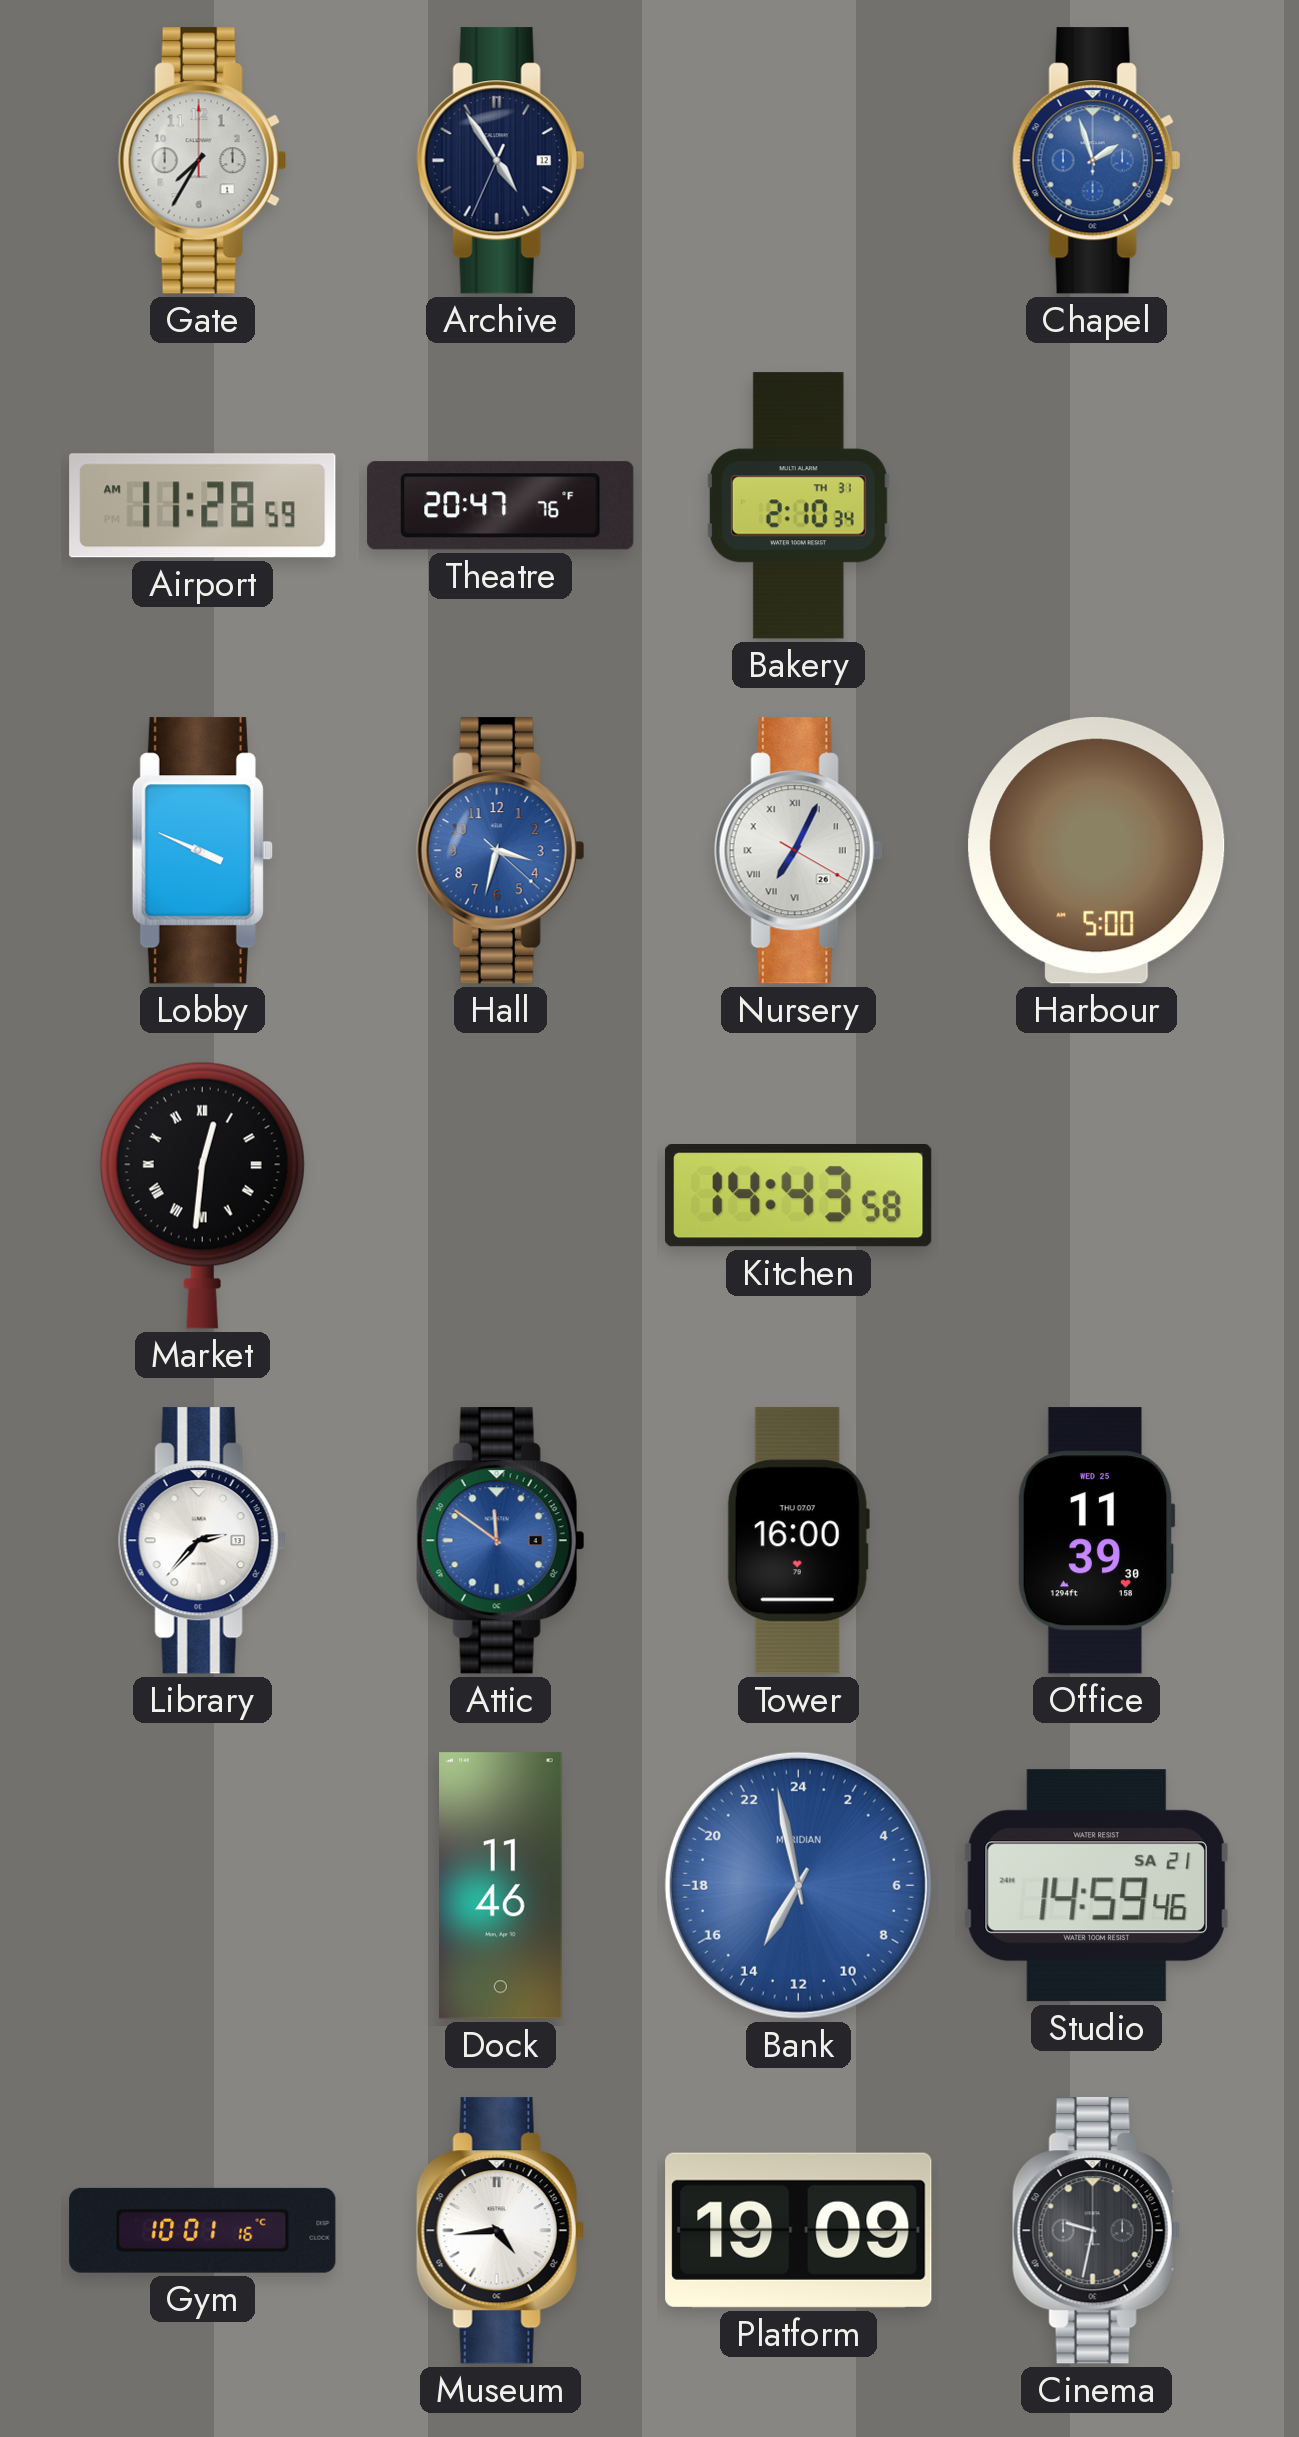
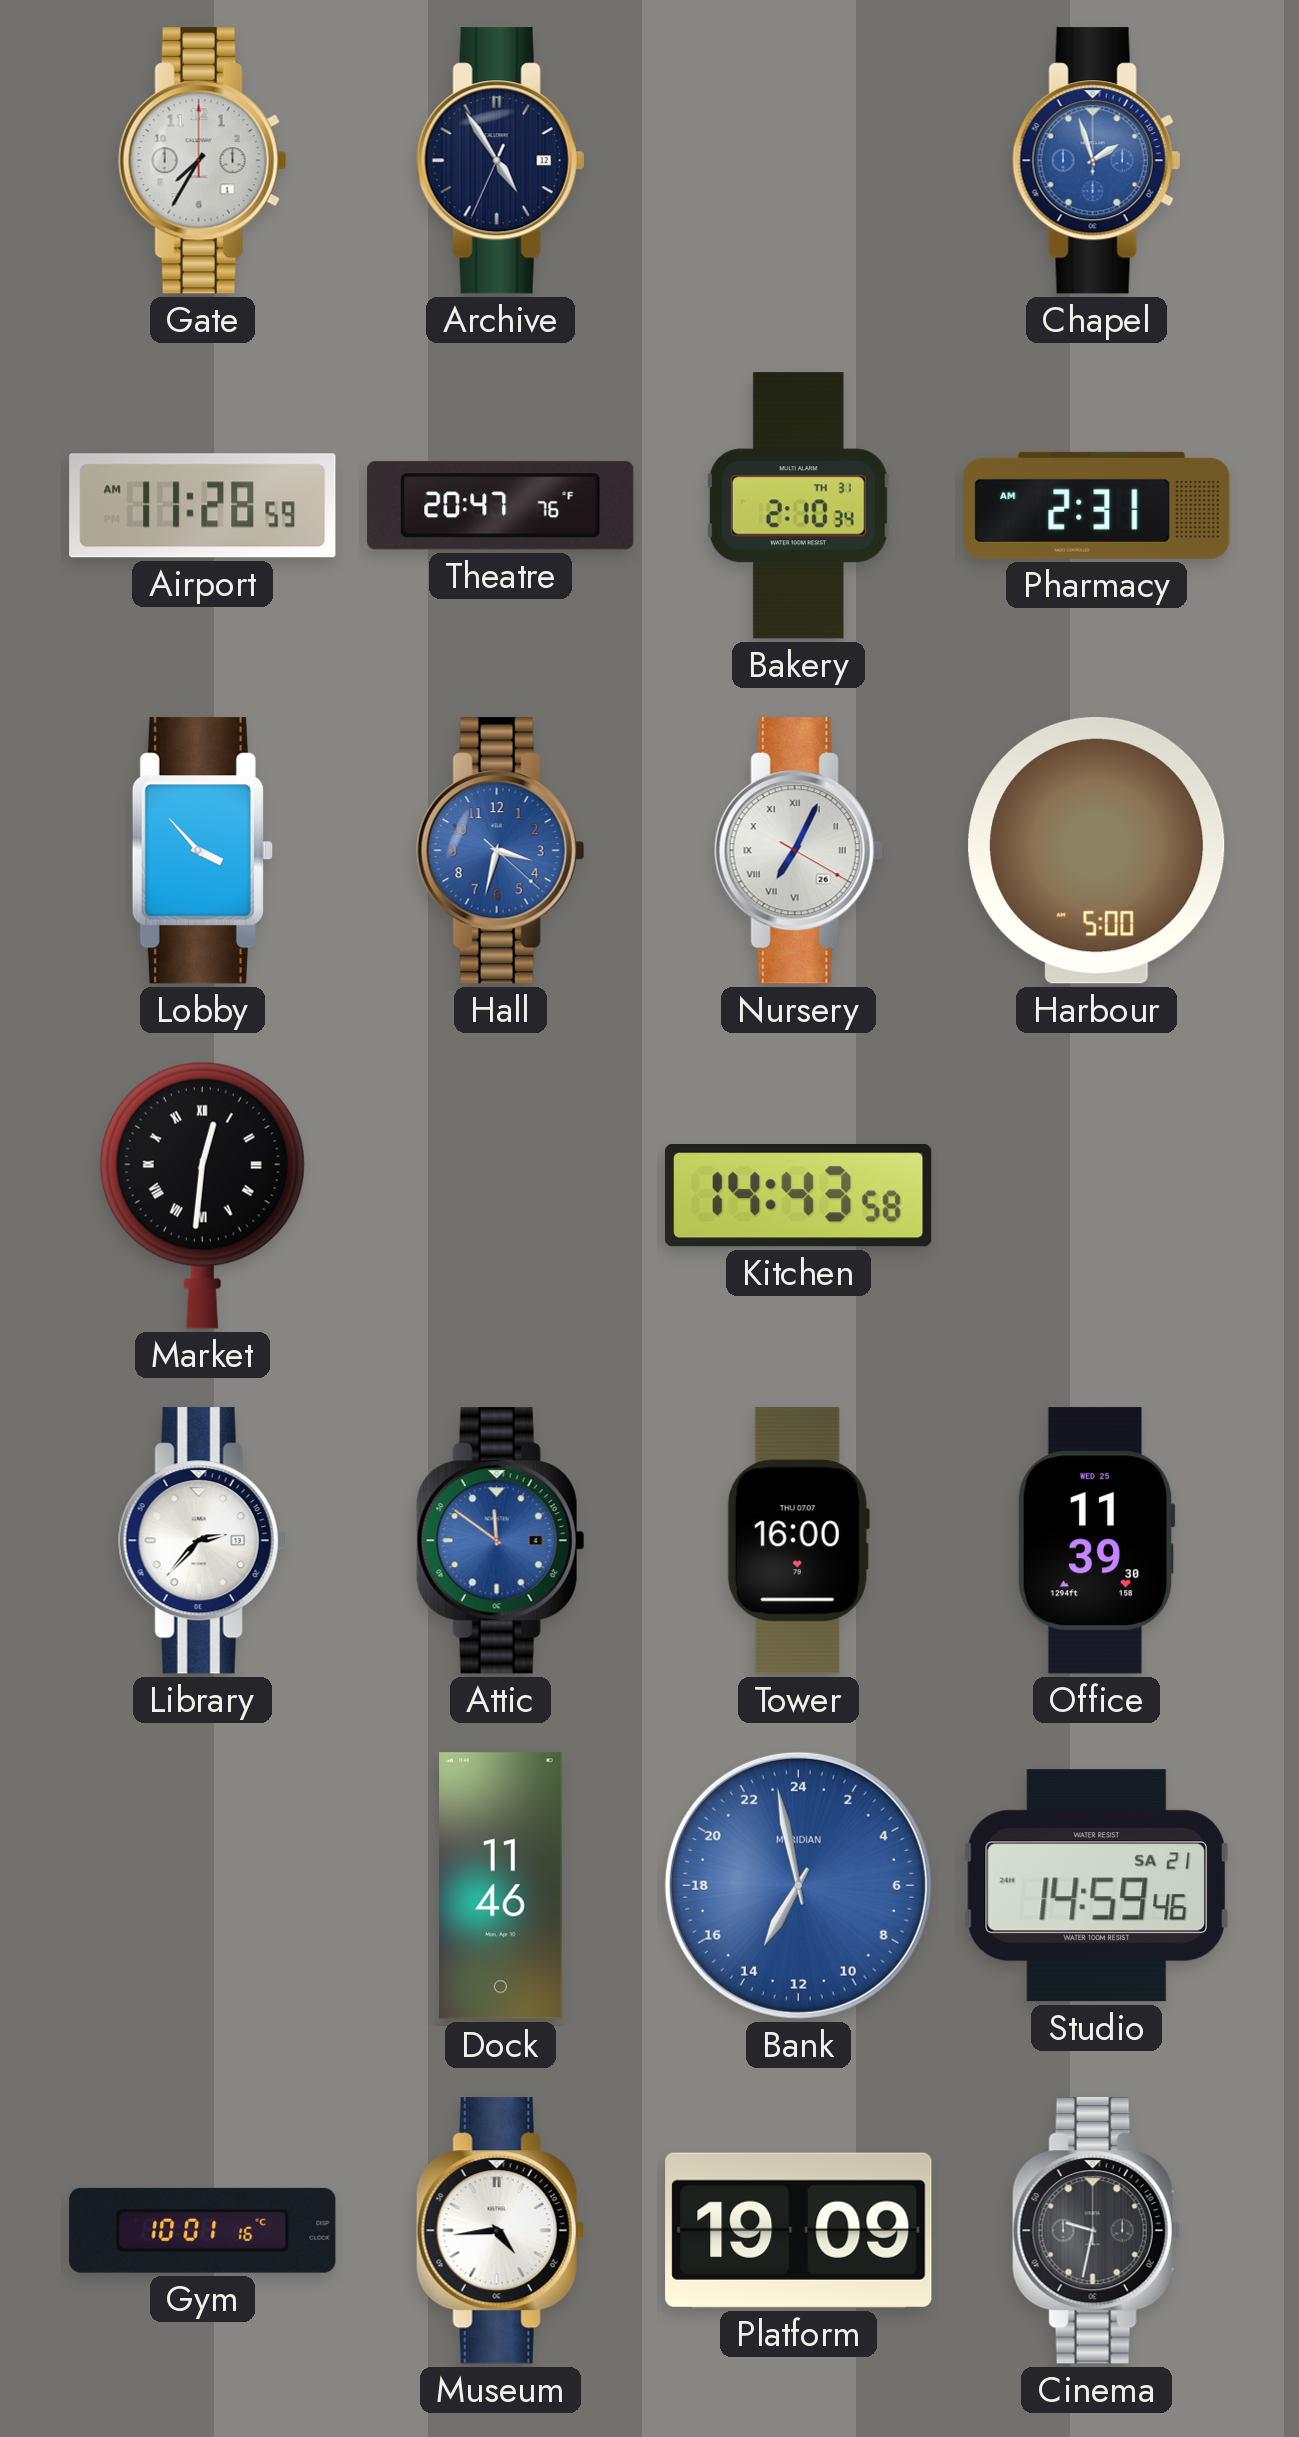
Pharmacy: none -> 2:31
Lobby: 3:49 -> 3:53
